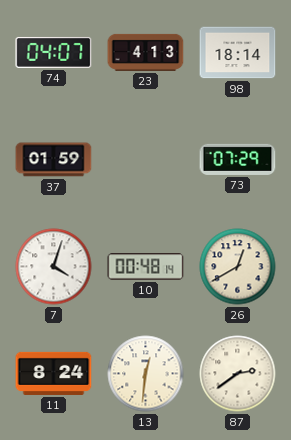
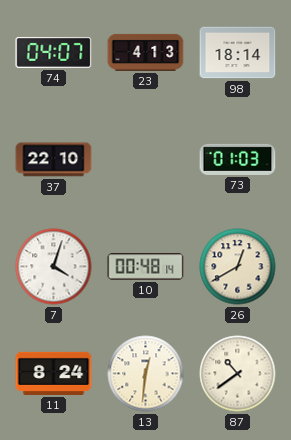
37: 01:59 -> 22:10
73: 07:29 -> 01:03
87: 2:39 -> 10:39
